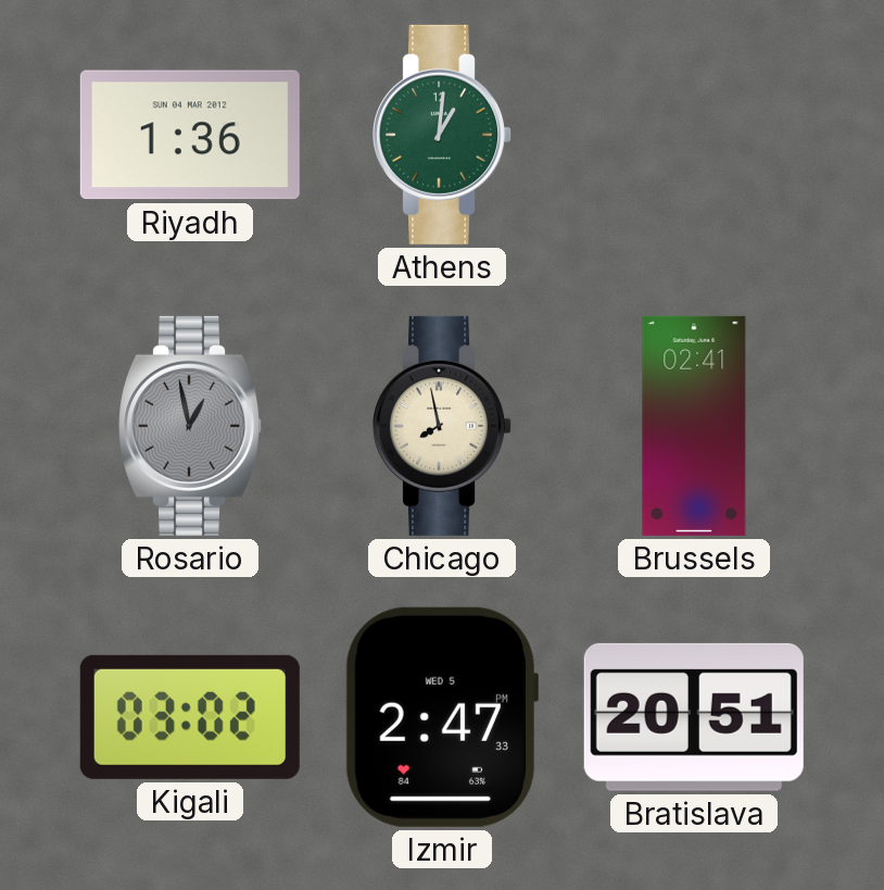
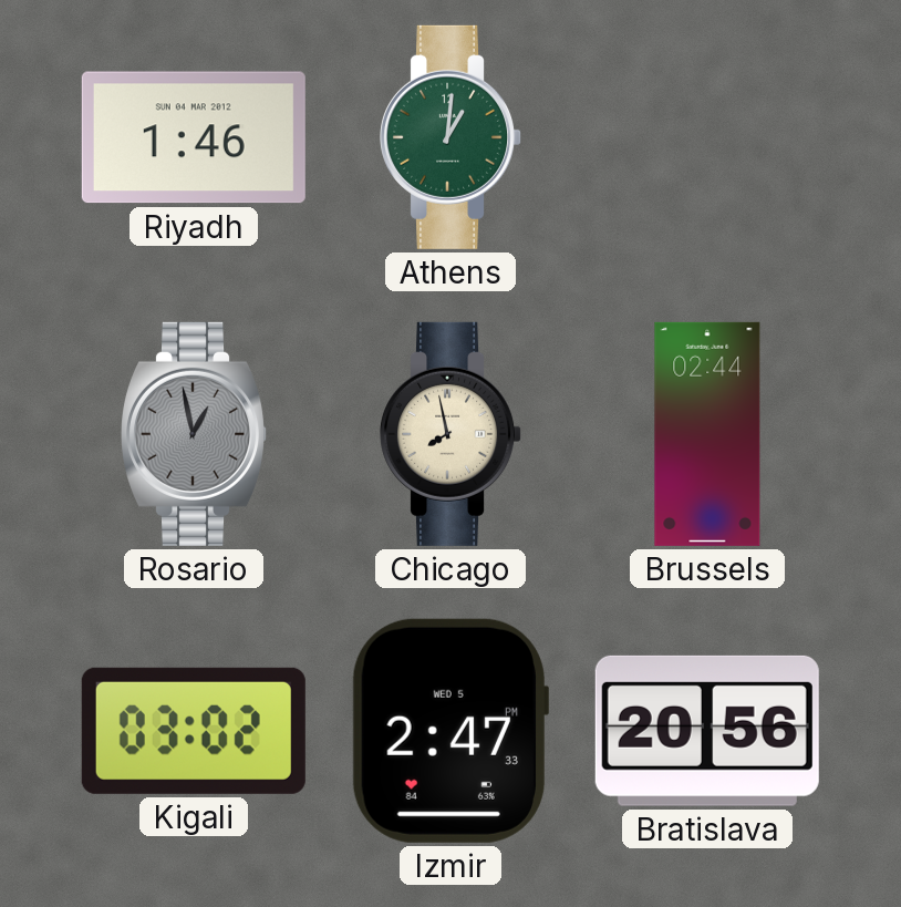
Riyadh: 1:36 -> 1:46
Brussels: 02:41 -> 02:44
Bratislava: 20:51 -> 20:56
